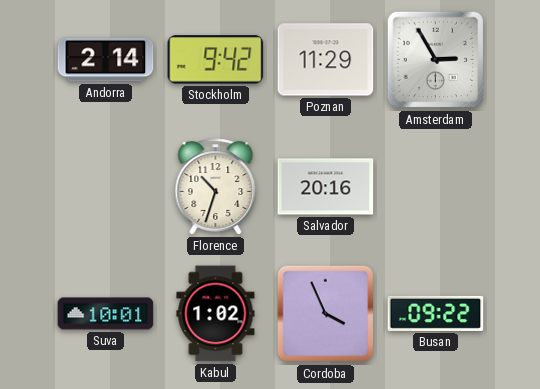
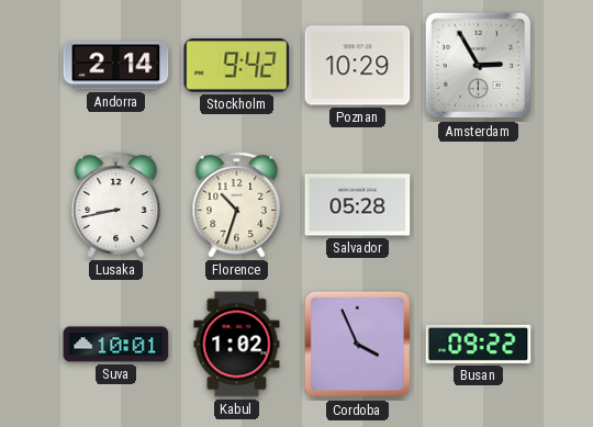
Poznan: 11:29 -> 10:29
Lusaka: none -> 8:43
Salvador: 20:16 -> 05:28
